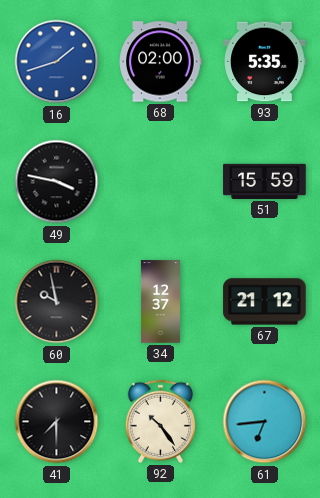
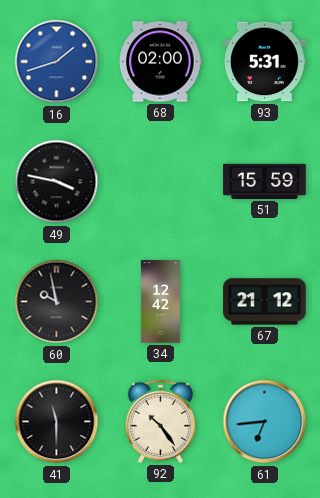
93: 5:35 -> 5:31
34: 12:37 -> 12:42
41: 7:30 -> 11:30
